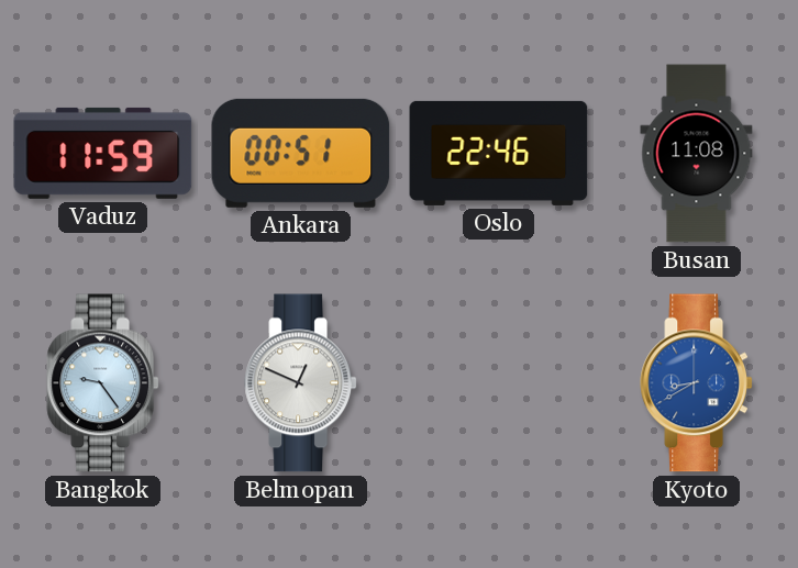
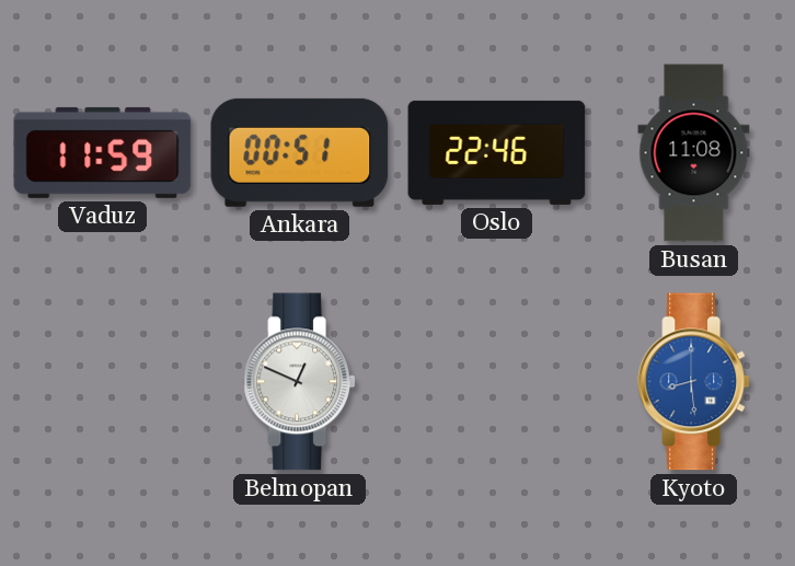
Bangkok: 9:24 -> none
Kyoto: 8:40 -> 8:29
